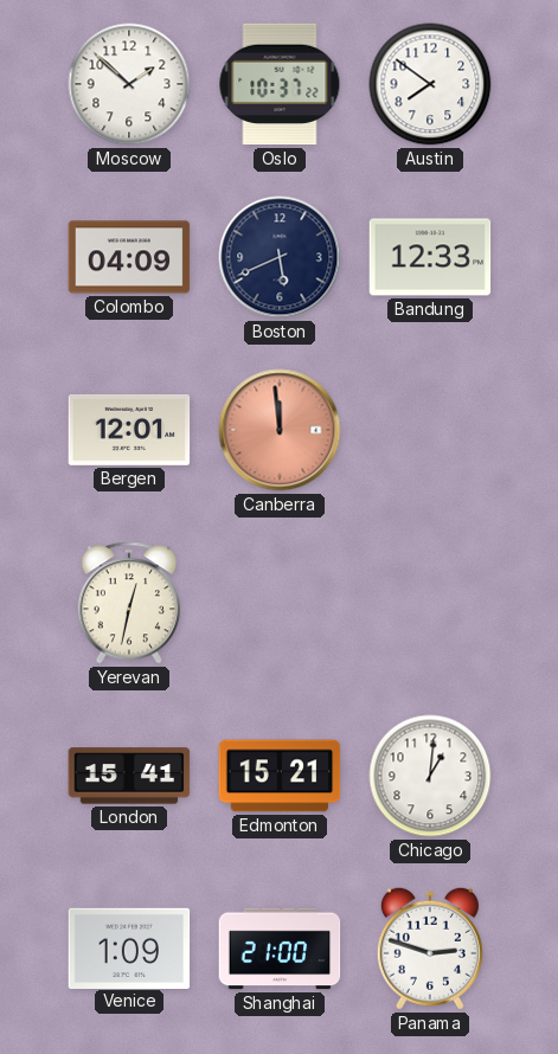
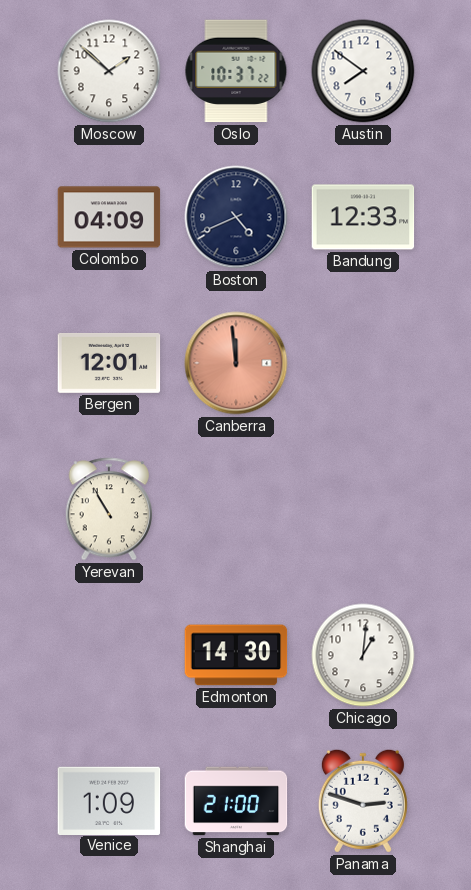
Boston: 5:41 -> 4:41
Yerevan: 12:32 -> 10:55
London: 15:41 -> none
Edmonton: 15:21 -> 14:30
